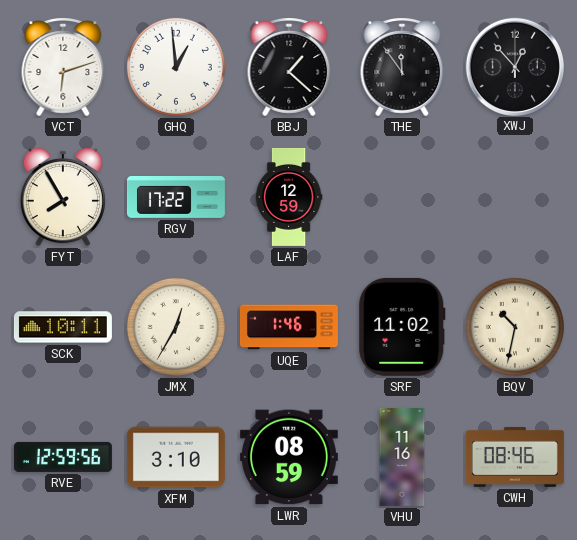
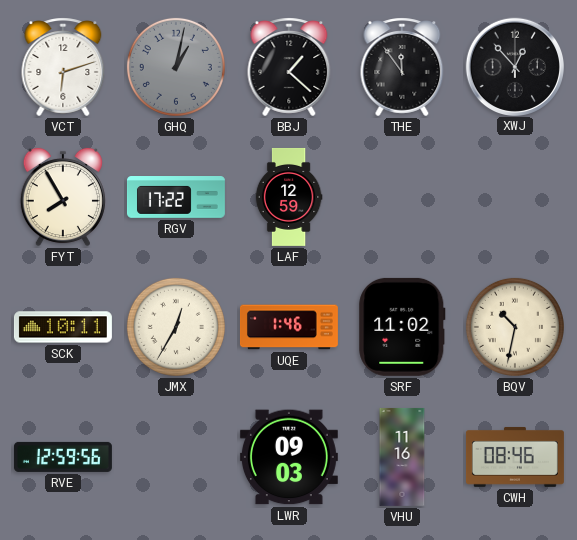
GHQ: 12:59 -> 1:02
GHQ dial: white -> grey
XFM: 3:10 -> none
LWR: 08:59 -> 09:03
